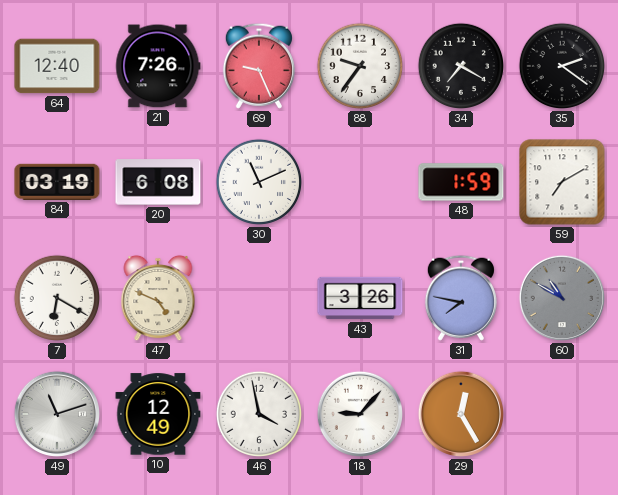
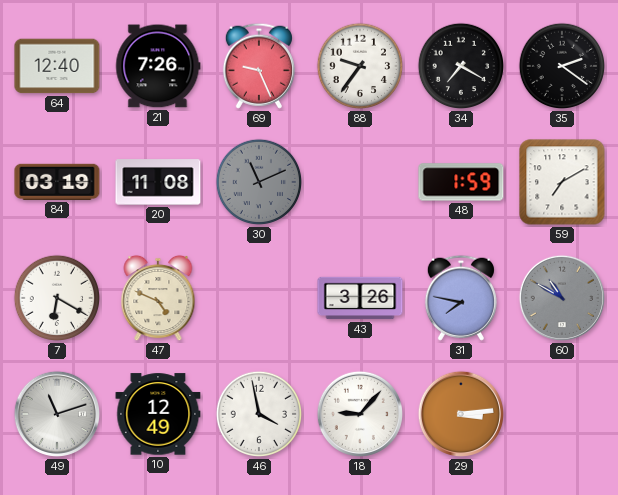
20: 6:08 -> 11:08
30 dial: white -> grey
29: 12:25 -> 3:14
